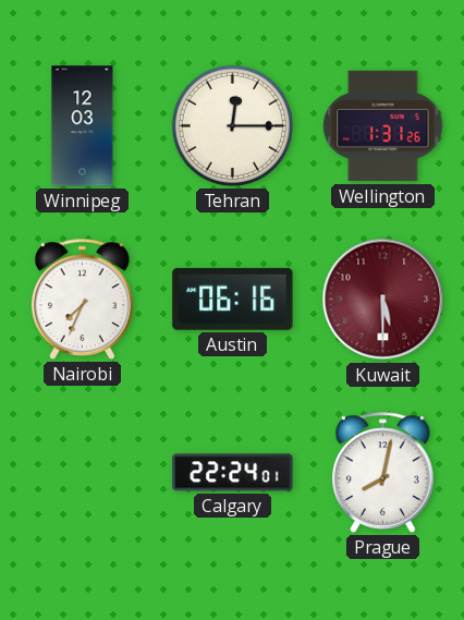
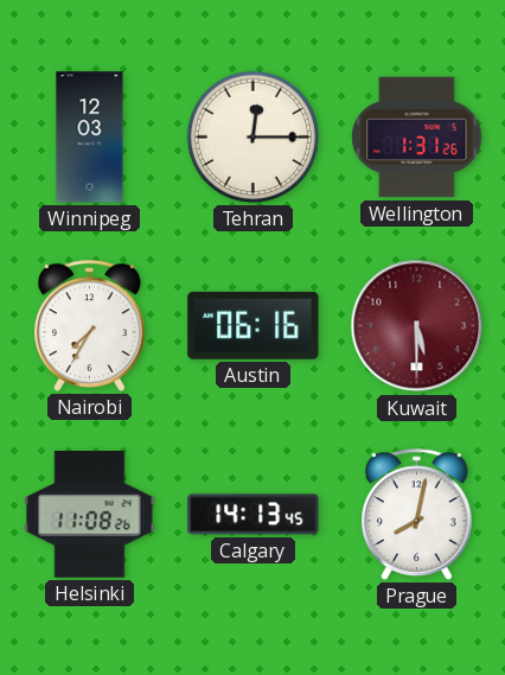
Nairobi: 7:34 -> 7:35
Helsinki: none -> 11:08
Calgary: 22:24 -> 14:13
